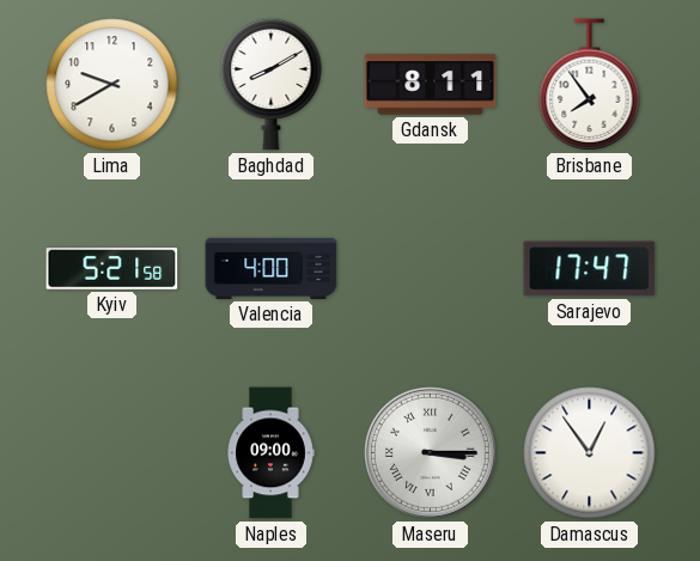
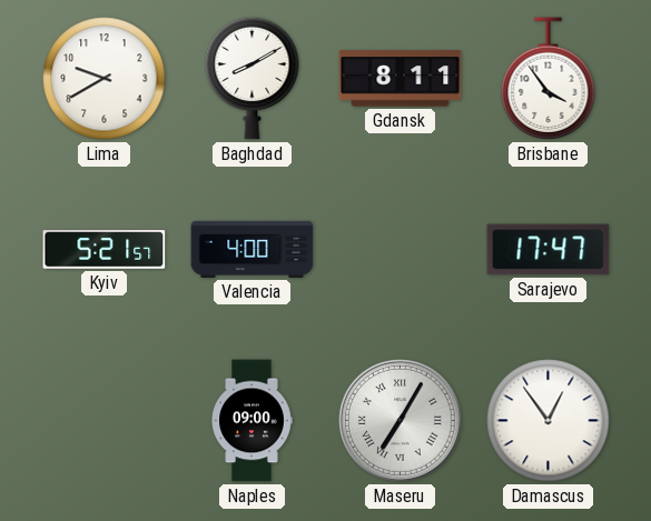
Brisbane: 7:54 -> 3:54
Kyiv: 5:21:58 -> 5:21:57
Maseru: 3:15 -> 7:05
